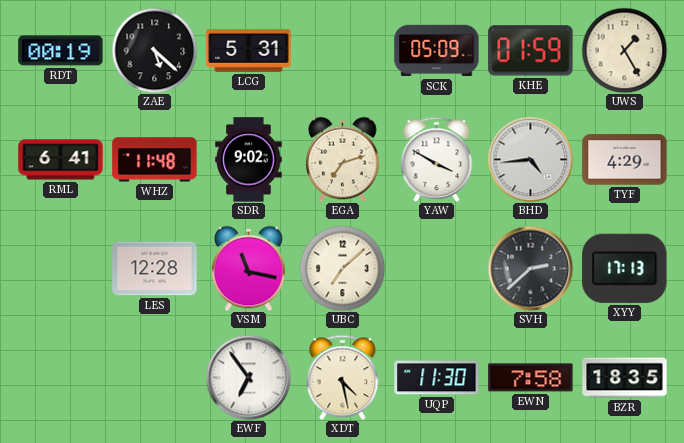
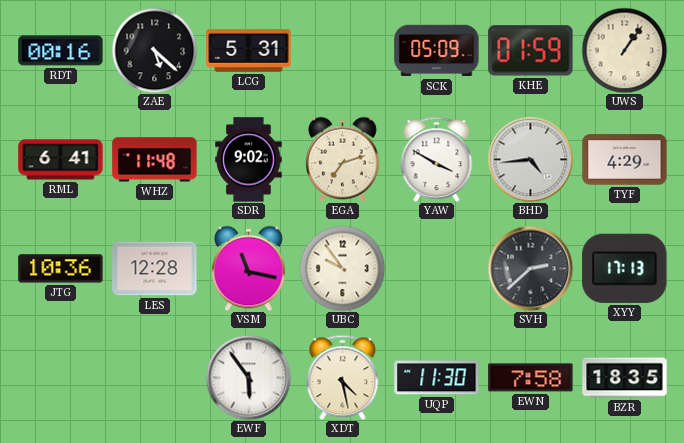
RDT: 00:19 -> 00:16
UWS: 1:25 -> 1:06
JTG: none -> 10:36
UBC: 7:08 -> 9:54
EWF: 6:54 -> 5:54
